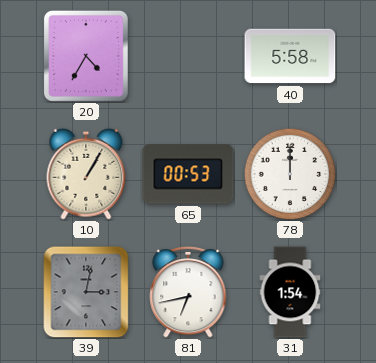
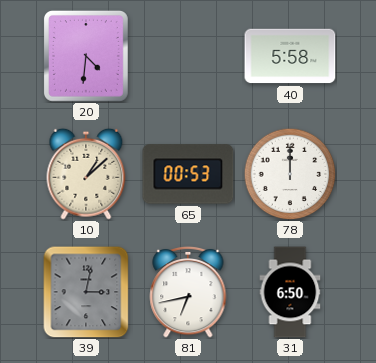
20: 4:35 -> 4:31
10: 1:05 -> 1:08
31: 1:54 -> 6:50
